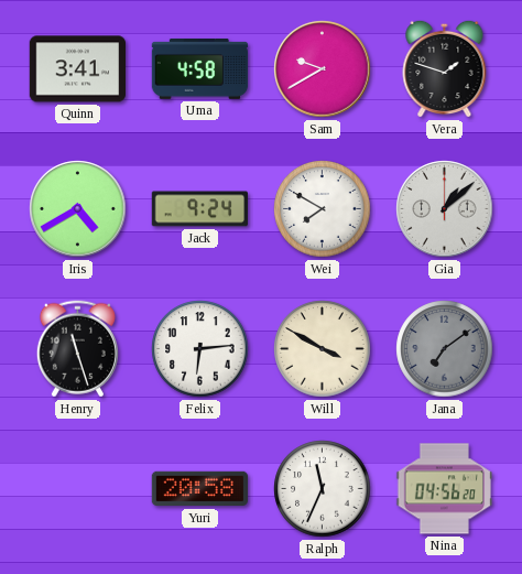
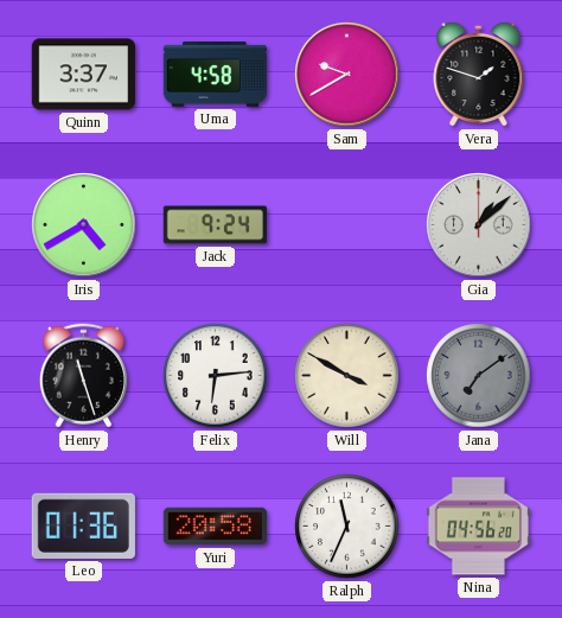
Quinn: 3:41 -> 3:37
Wei: 7:50 -> none
Leo: none -> 01:36
